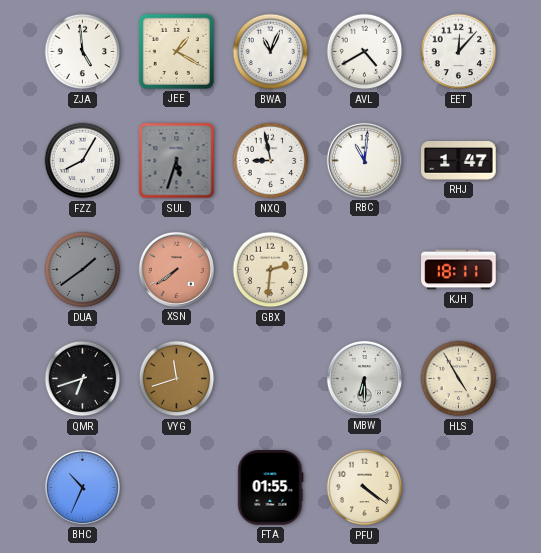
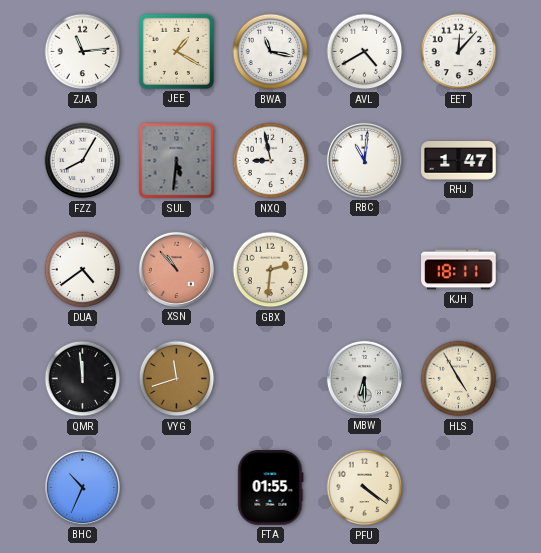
ZJA: 4:59 -> 11:14
BWA: 11:04 -> 11:17
SUL: 5:33 -> 5:31
DUA: 1:39 -> 4:39
DUA dial: grey -> white
XSN: 7:39 -> 10:53
QMR: 6:42 -> 11:59
